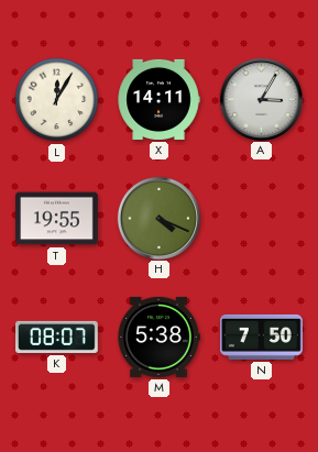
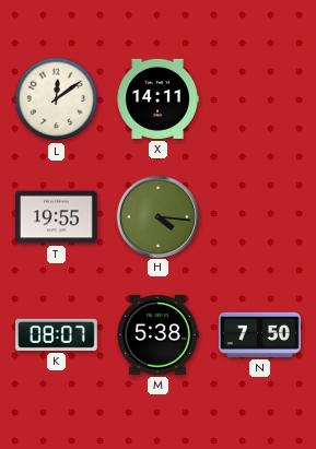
L: 12:05 -> 12:09
A: 3:05 -> none
H: 4:19 -> 4:16
